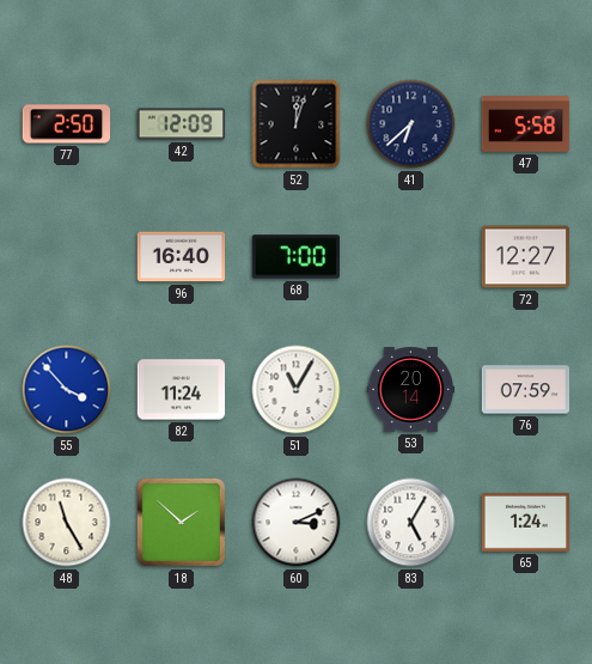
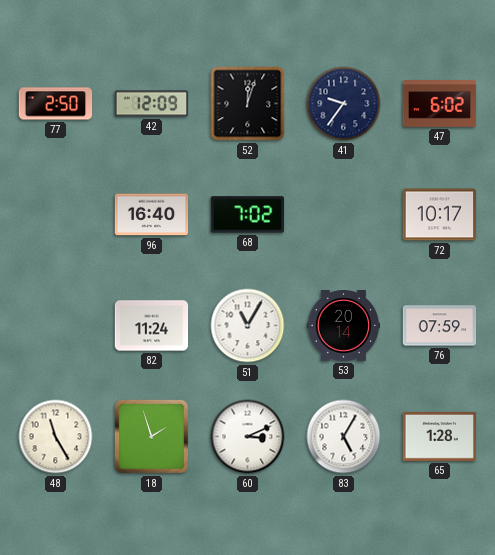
41: 6:38 -> 9:36
47: 5:58 -> 6:02
68: 7:00 -> 7:02
72: 12:27 -> 10:17
55: 3:53 -> none
18: 1:52 -> 1:57
65: 1:24 -> 1:28
